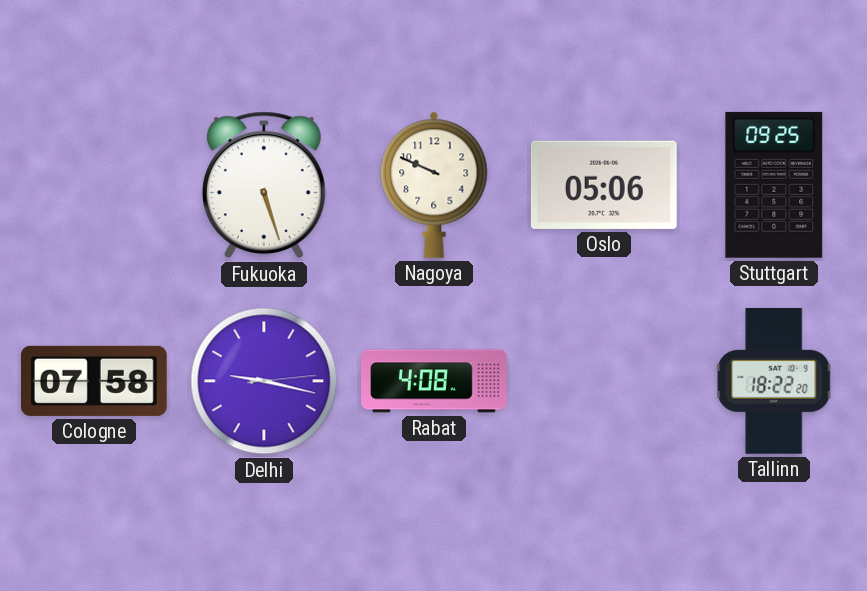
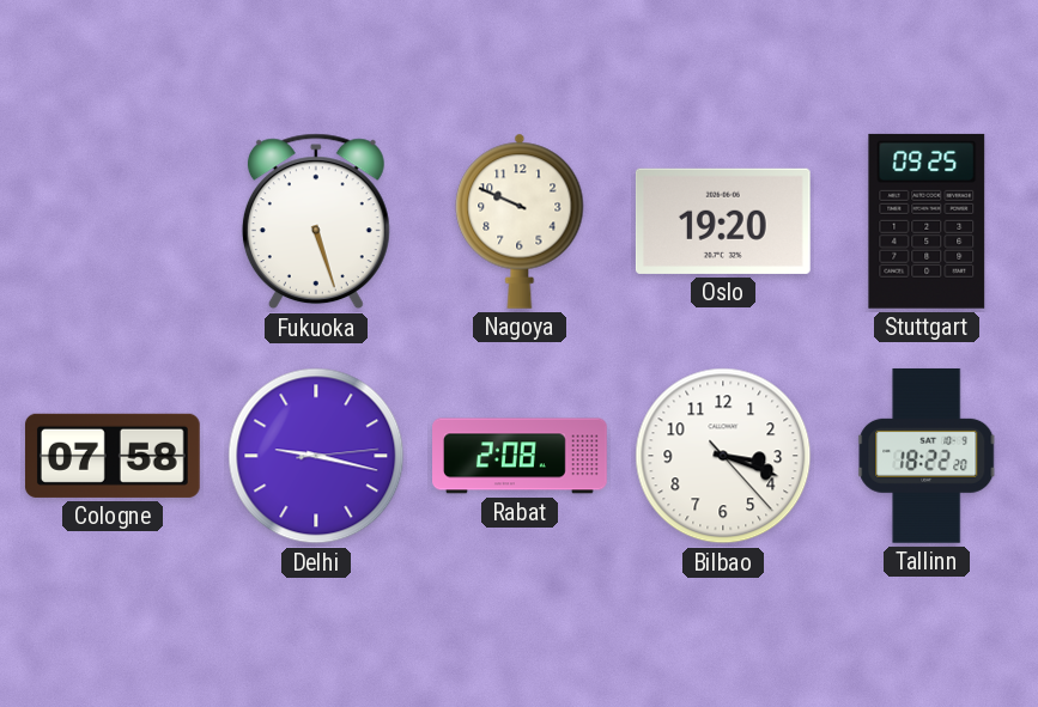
Oslo: 05:06 -> 19:20
Rabat: 4:08 -> 2:08
Bilbao: none -> 3:18
